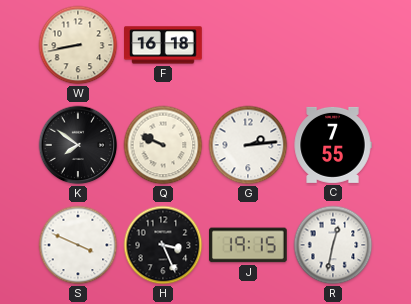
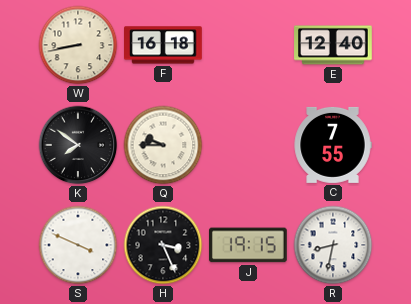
E: none -> 12:40
Q: 9:49 -> 9:45
G: 2:14 -> none
R: 12:32 -> 8:32
